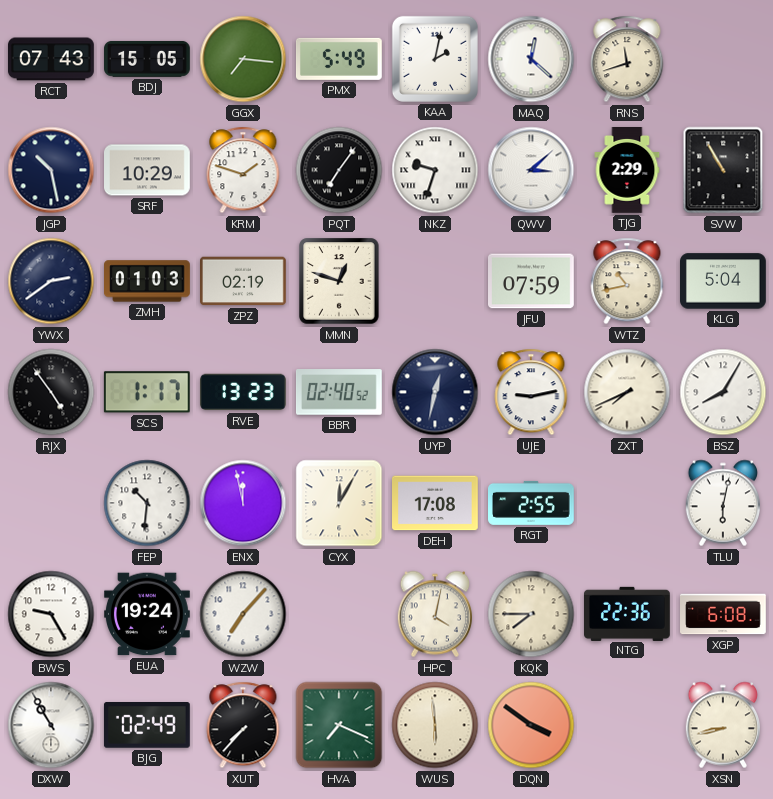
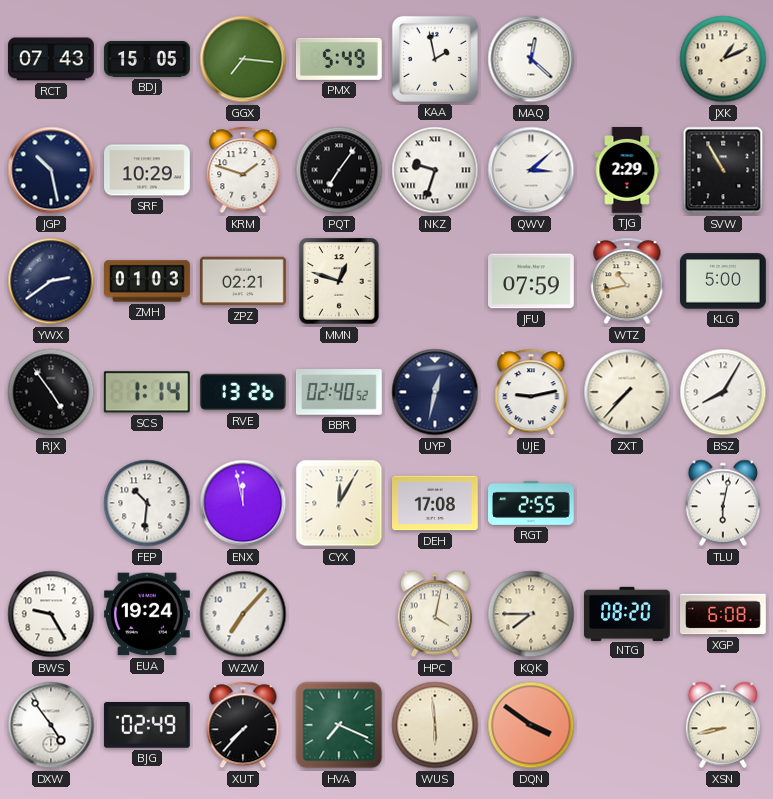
KAA: 2:02 -> 1:58
RNS: 11:42 -> none
JXK: none -> 1:11
ZPZ: 02:19 -> 02:21
KLG: 5:04 -> 5:00
SCS: 1:17 -> 1:14
RVE: 13:23 -> 13:26
ZXT: 7:41 -> 7:37
NTG: 22:36 -> 08:20
DXW: 10:55 -> 4:54
